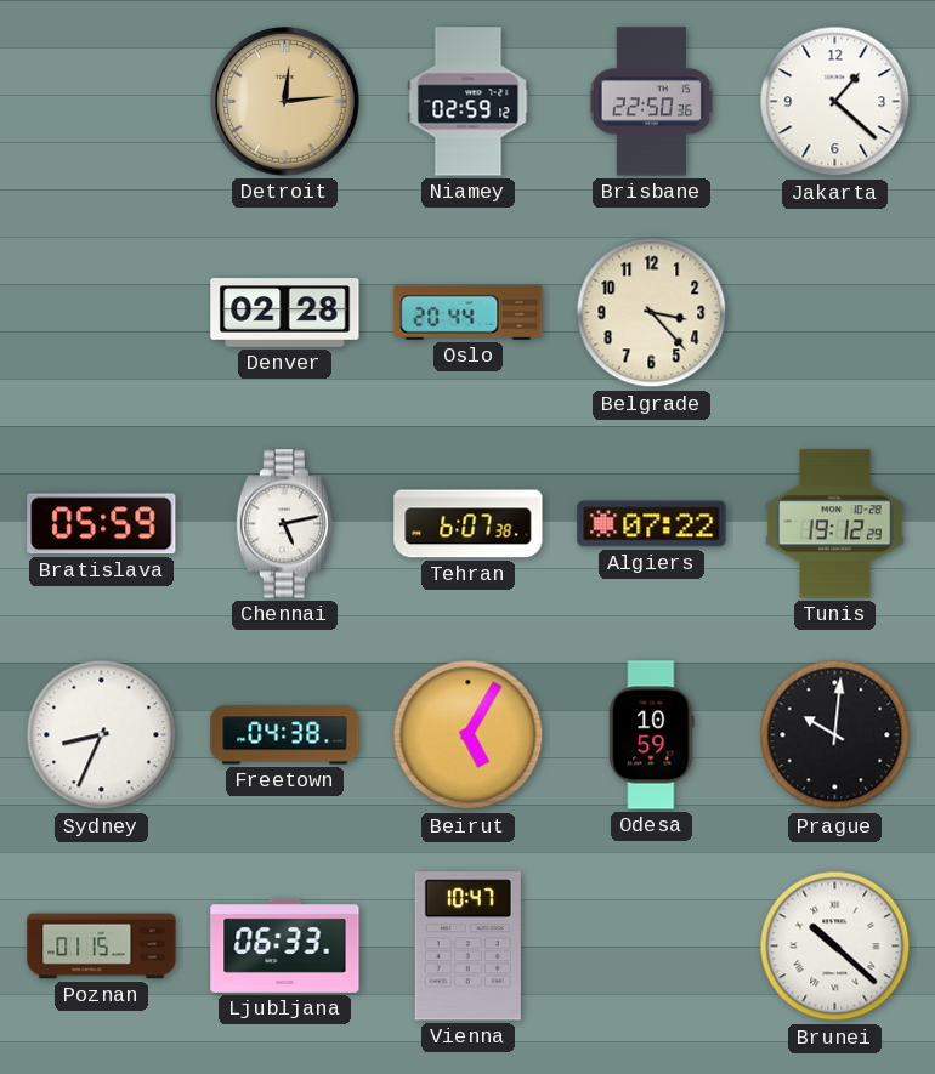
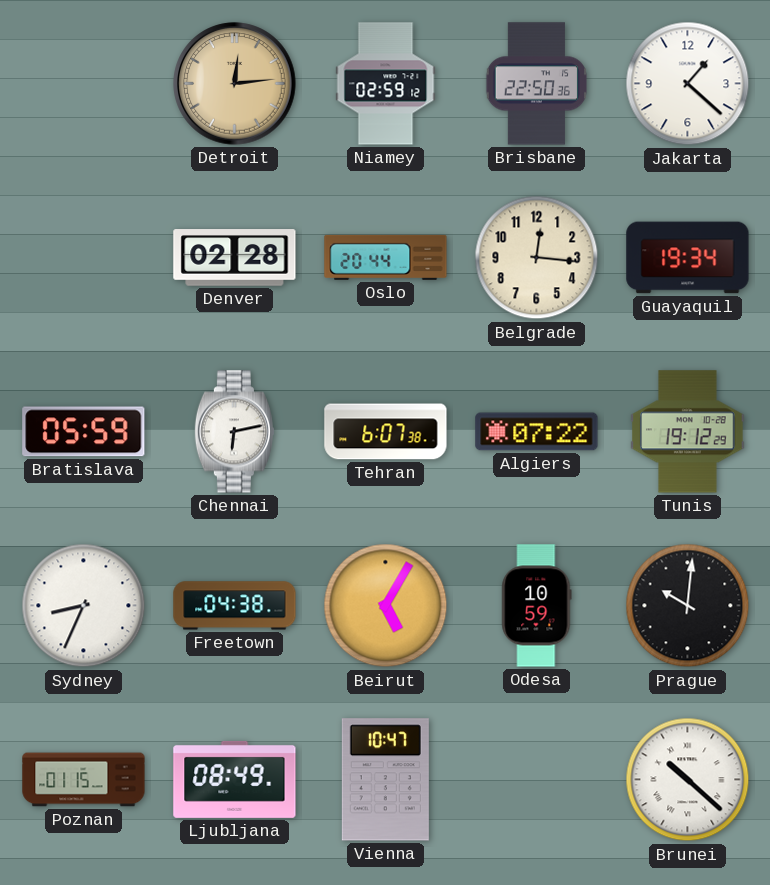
Belgrade: 3:23 -> 12:16
Guayaquil: none -> 19:34
Chennai: 5:13 -> 6:13
Ljubljana: 06:33 -> 08:49
